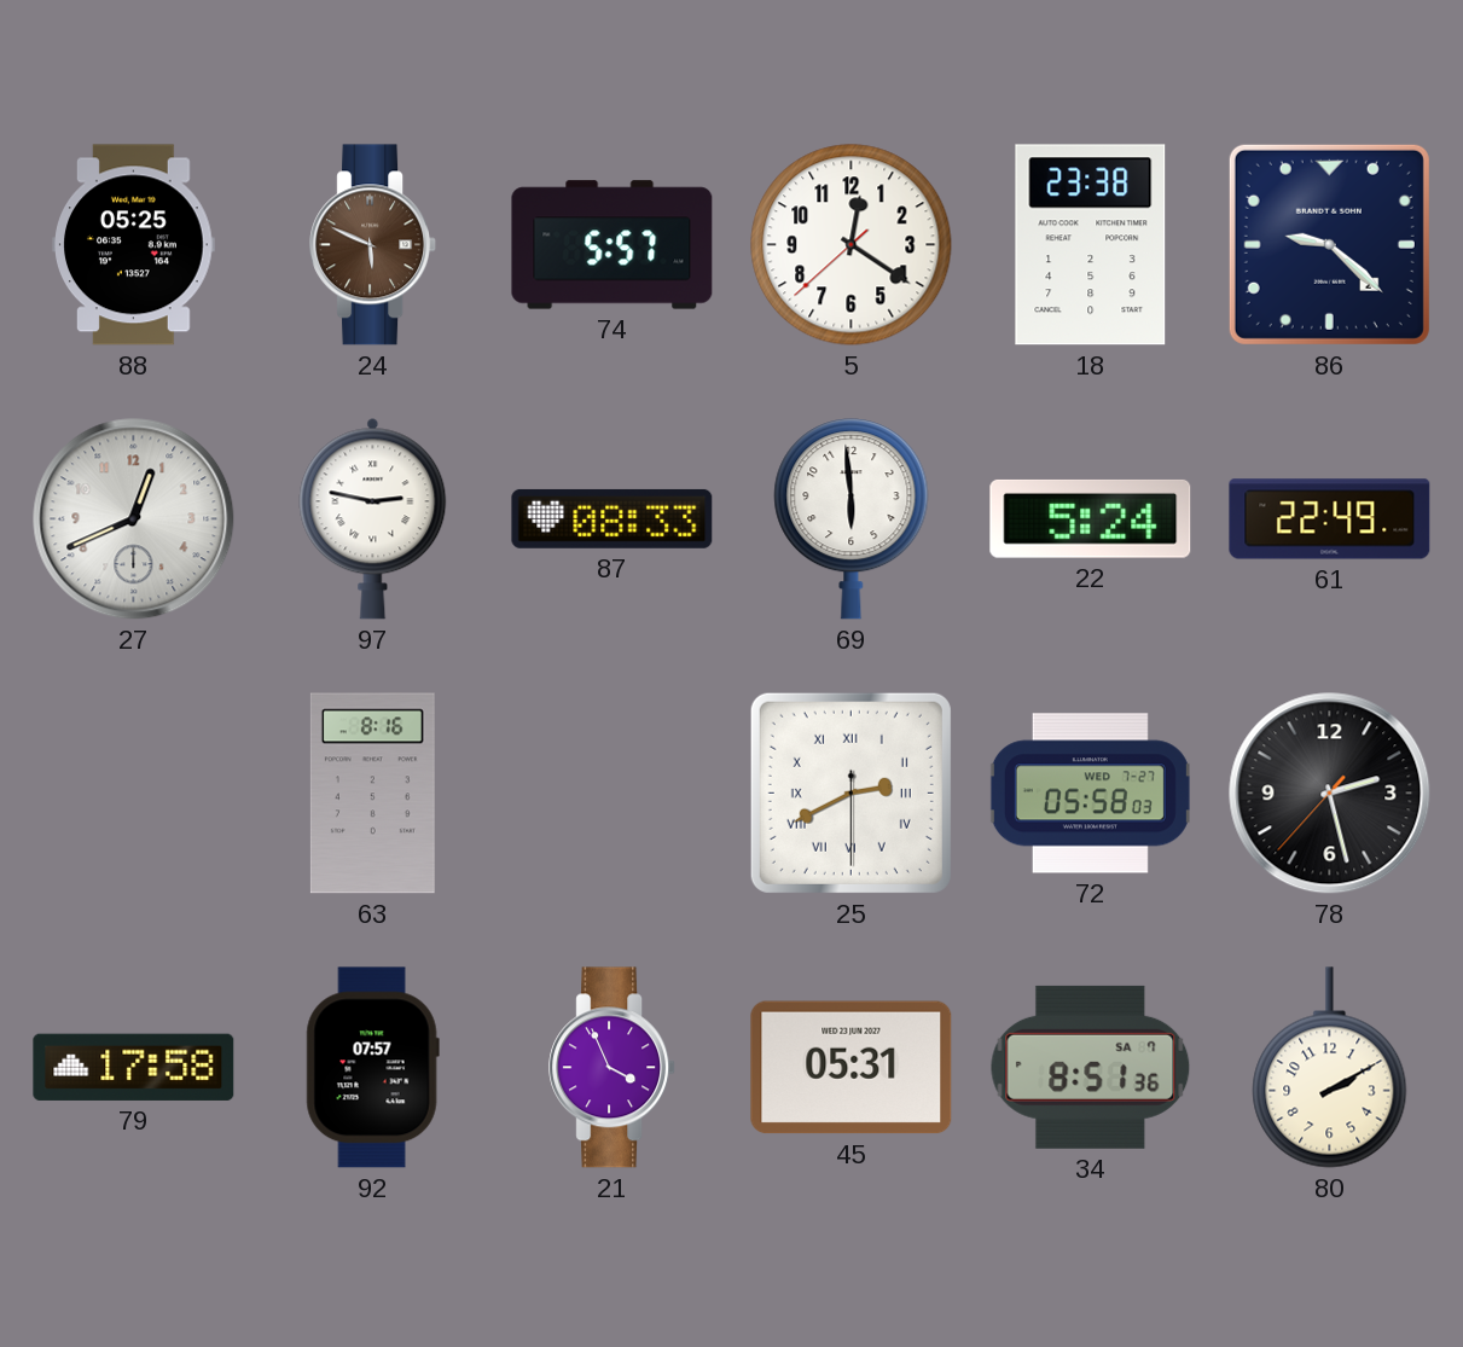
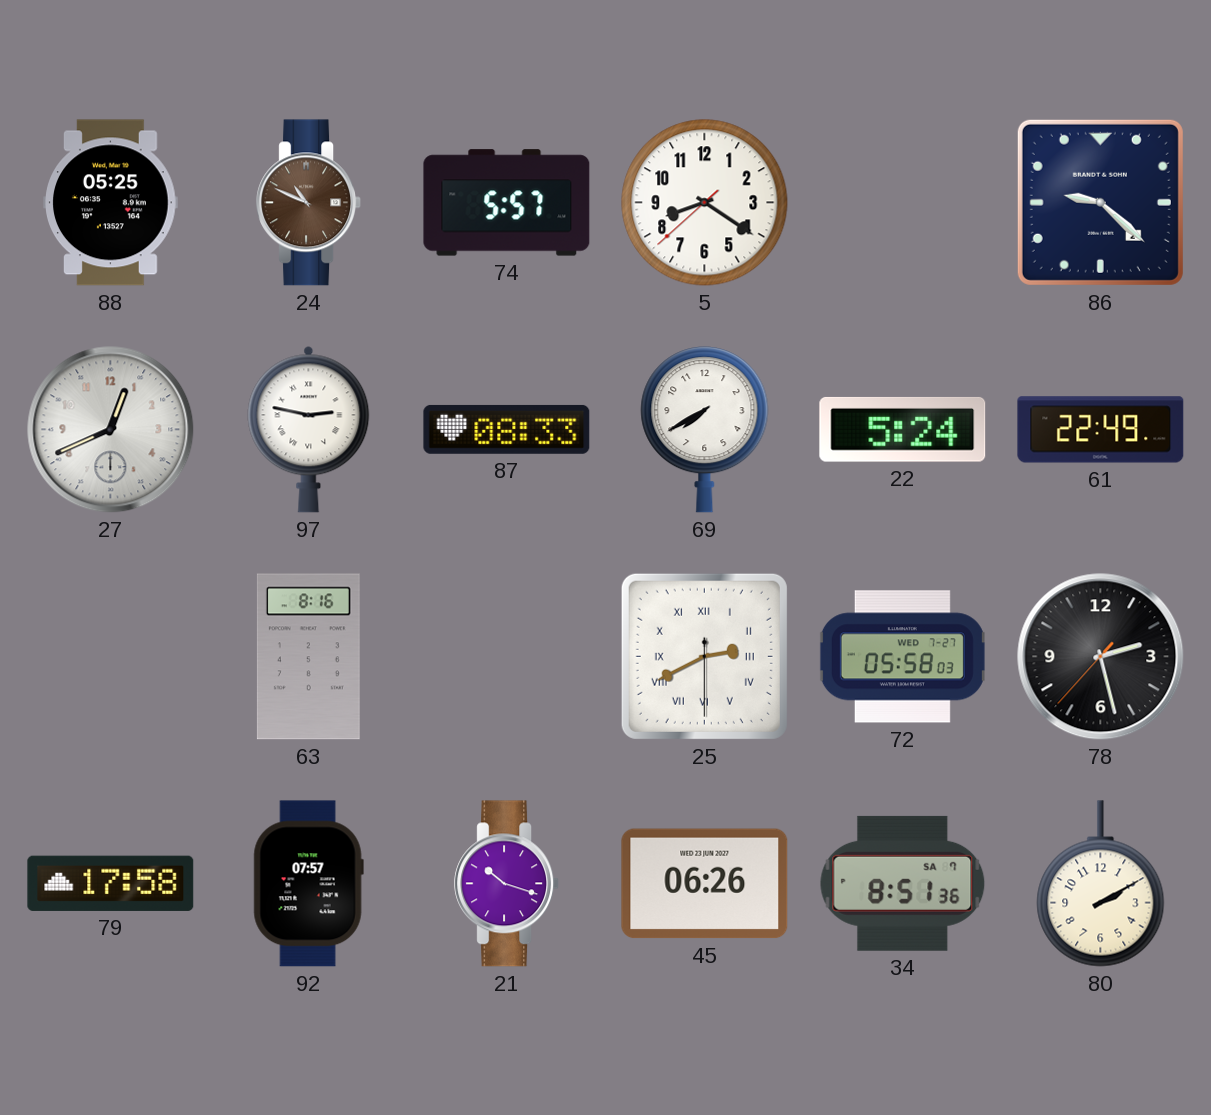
24: 5:49 -> 10:49
5: 12:20 -> 8:20
18: 23:38 -> none
69: 5:59 -> 7:40
21: 3:56 -> 10:18
45: 05:31 -> 06:26
